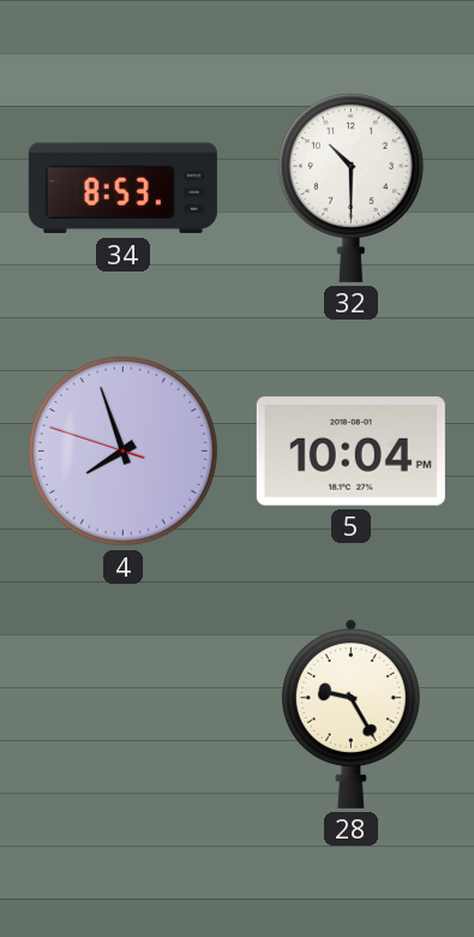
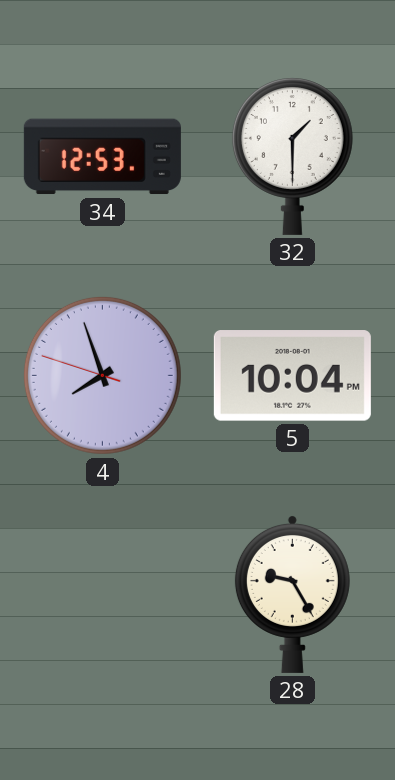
34: 8:53 -> 12:53
32: 10:30 -> 1:30
